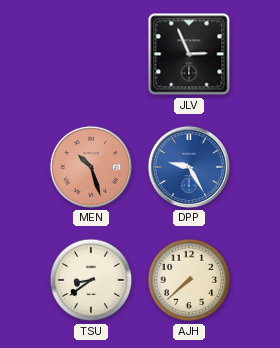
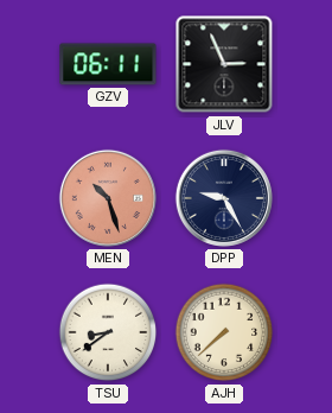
GZV: none -> 06:11
DPP dial: blue -> navy
